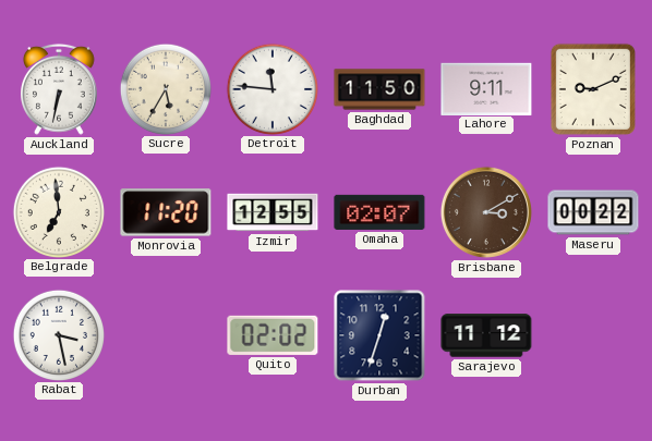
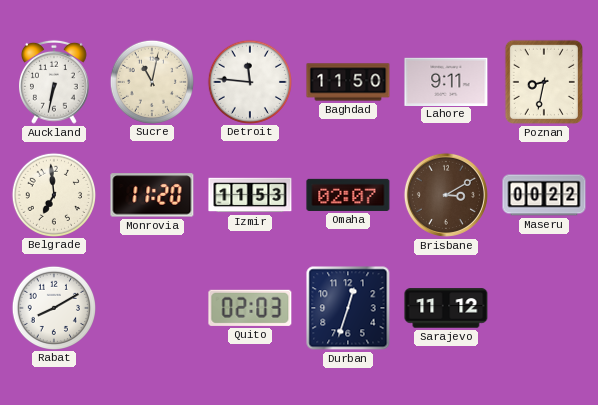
Sucre: 5:35 -> 11:02
Poznan: 9:11 -> 8:32
Izmir: 12:55 -> 11:53
Rabat: 3:28 -> 8:10
Quito: 02:02 -> 02:03
